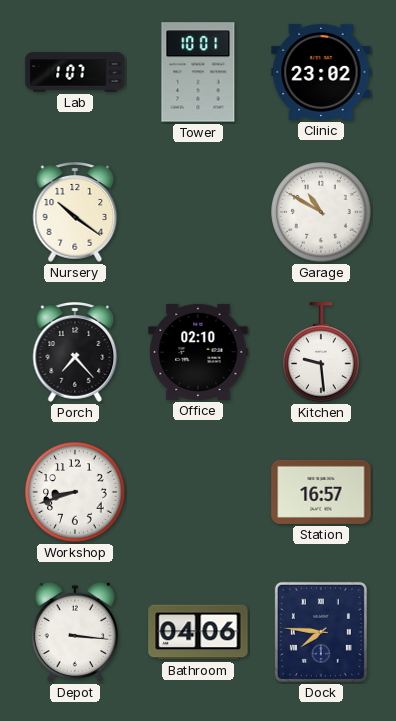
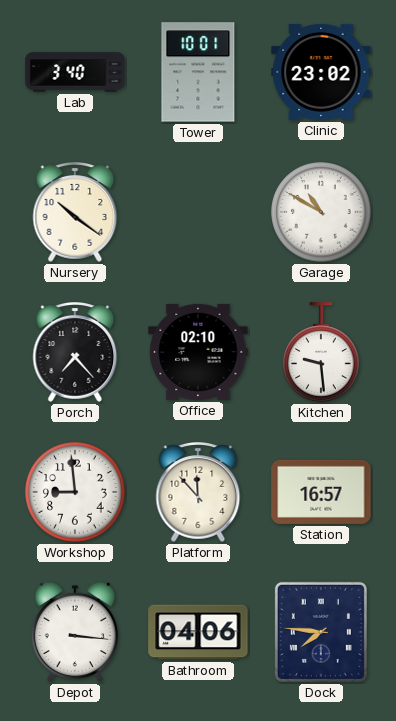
Lab: 1:07 -> 3:40
Workshop: 8:42 -> 8:59
Platform: none -> 11:53
